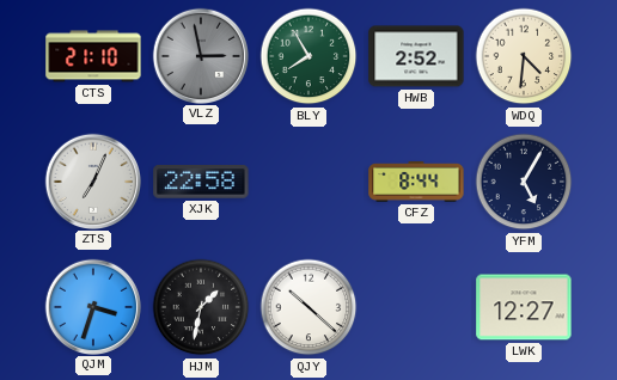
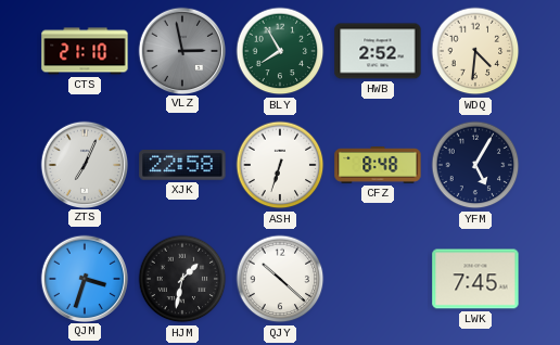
ASH: none -> 6:33
CFZ: 8:44 -> 8:48
LWK: 12:27 -> 7:45
